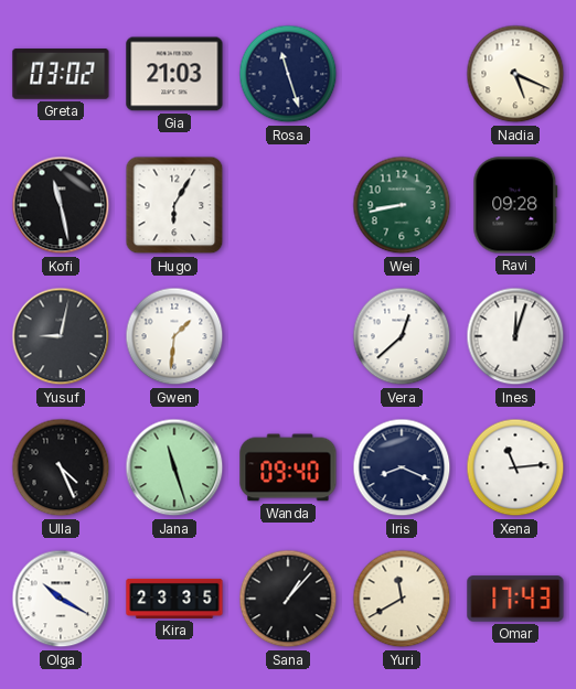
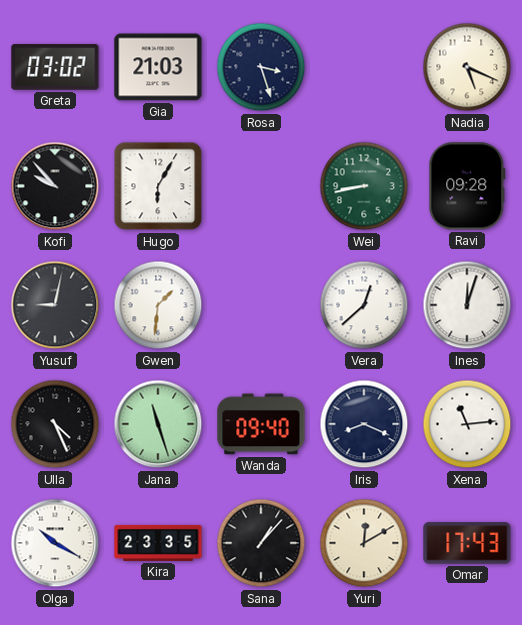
Rosa: 11:27 -> 3:27
Kofi: 11:28 -> 9:53
Yuri: 11:40 -> 12:10
